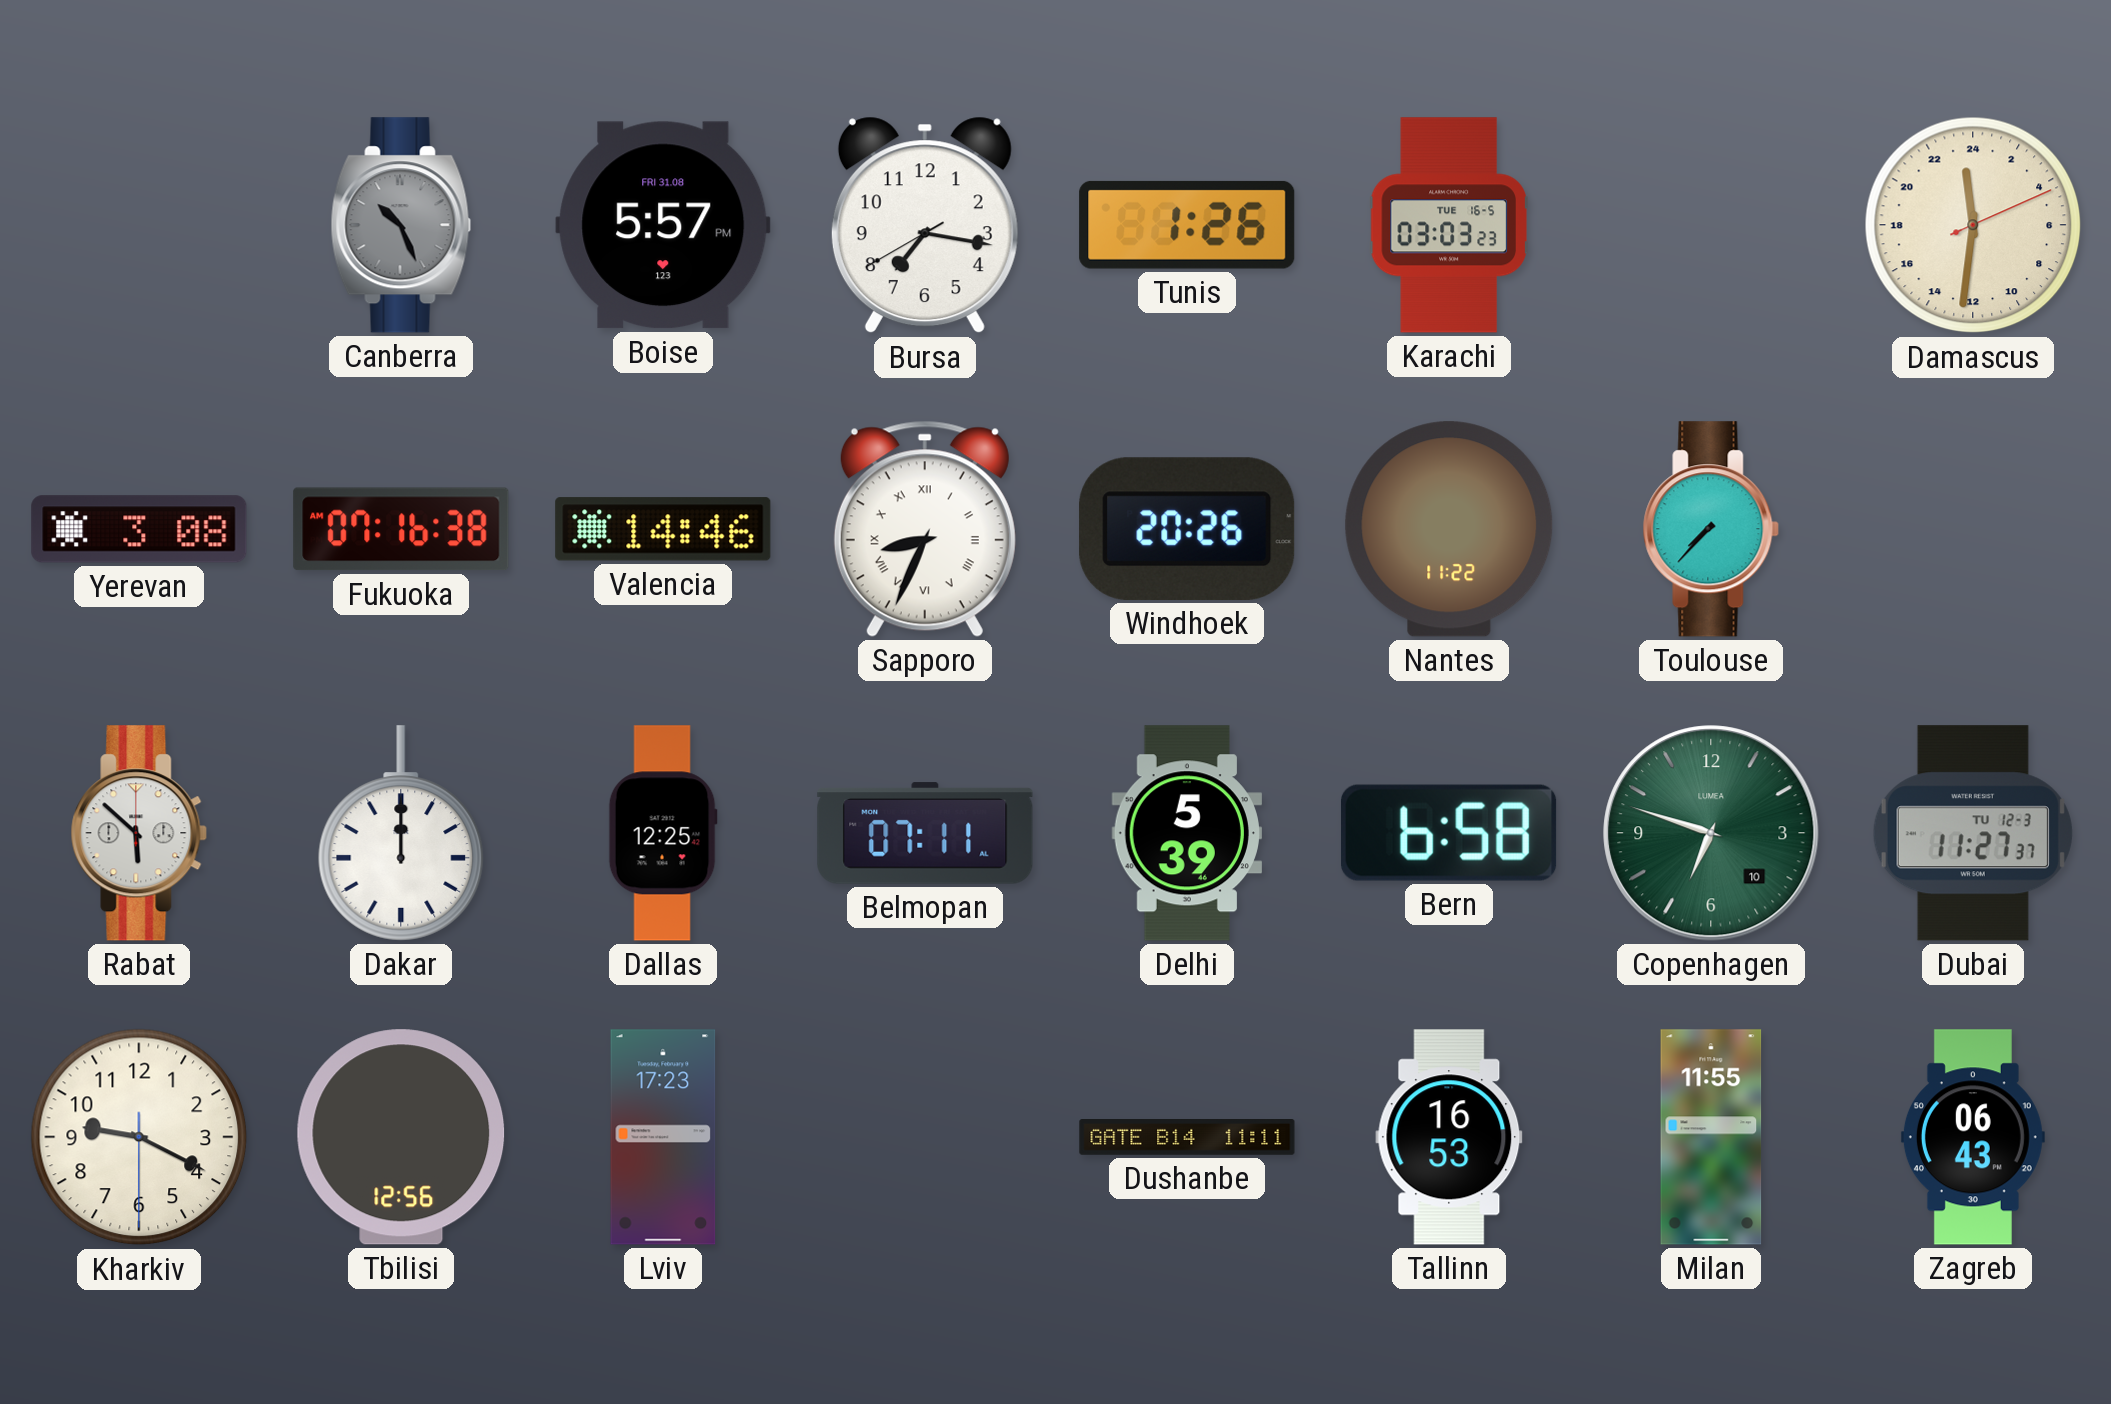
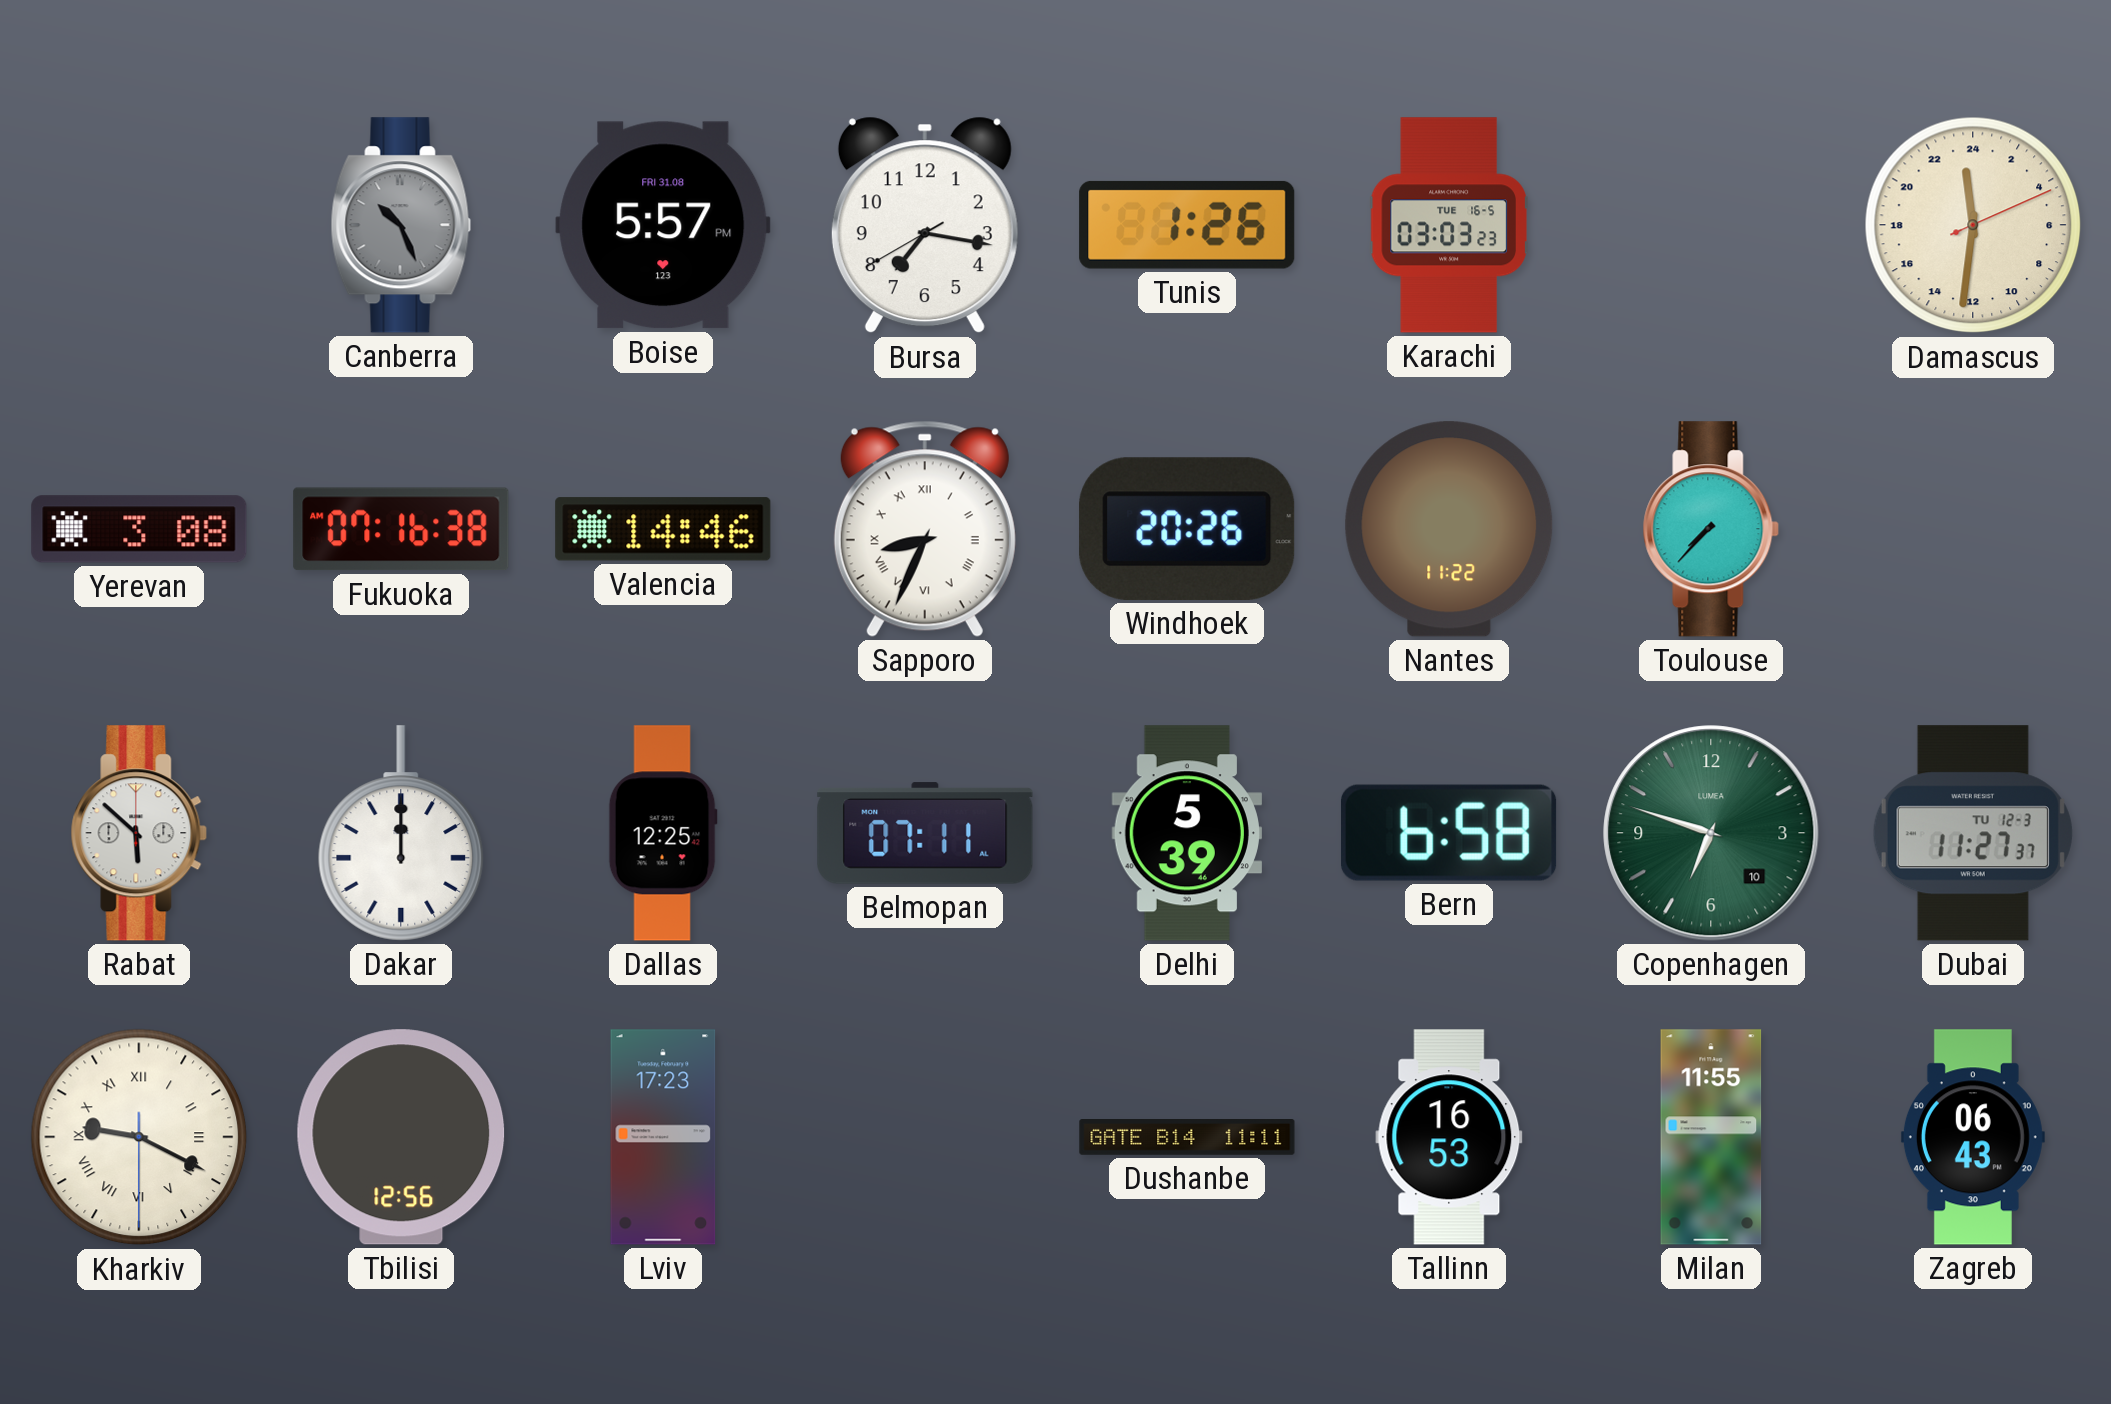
Kharkiv numerals: Arabic -> Roman
